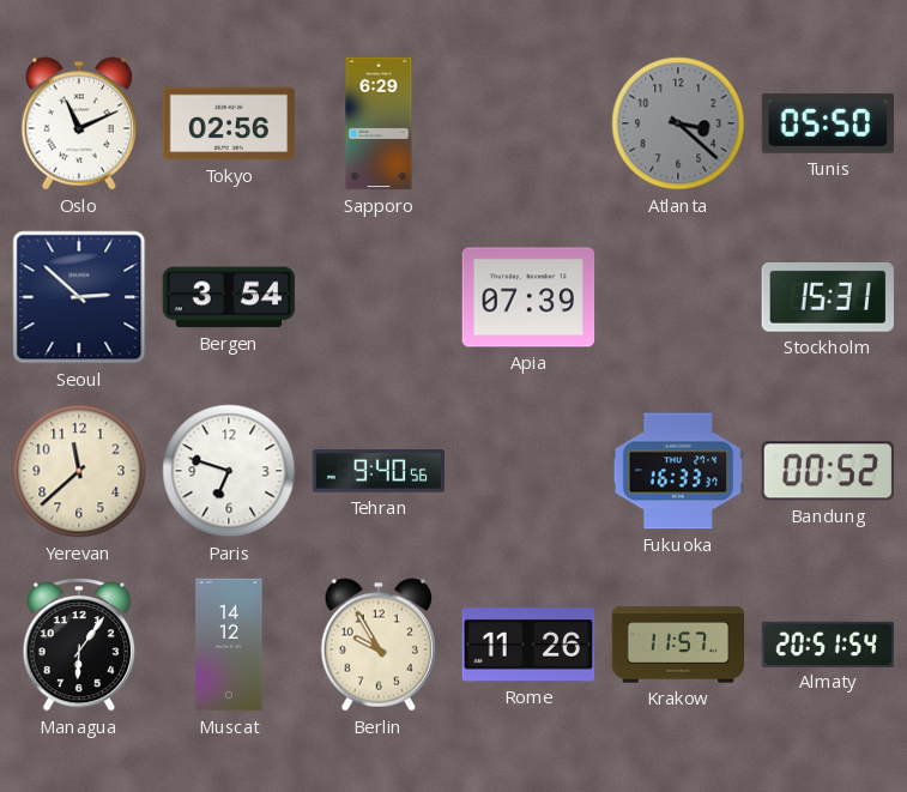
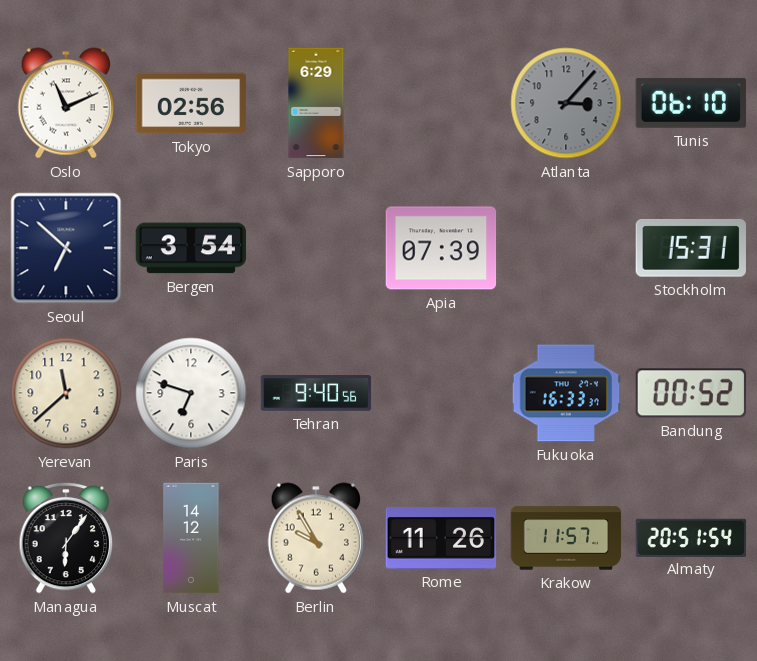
Atlanta: 3:22 -> 3:07
Tunis: 05:50 -> 06:10
Seoul: 2:52 -> 6:52
